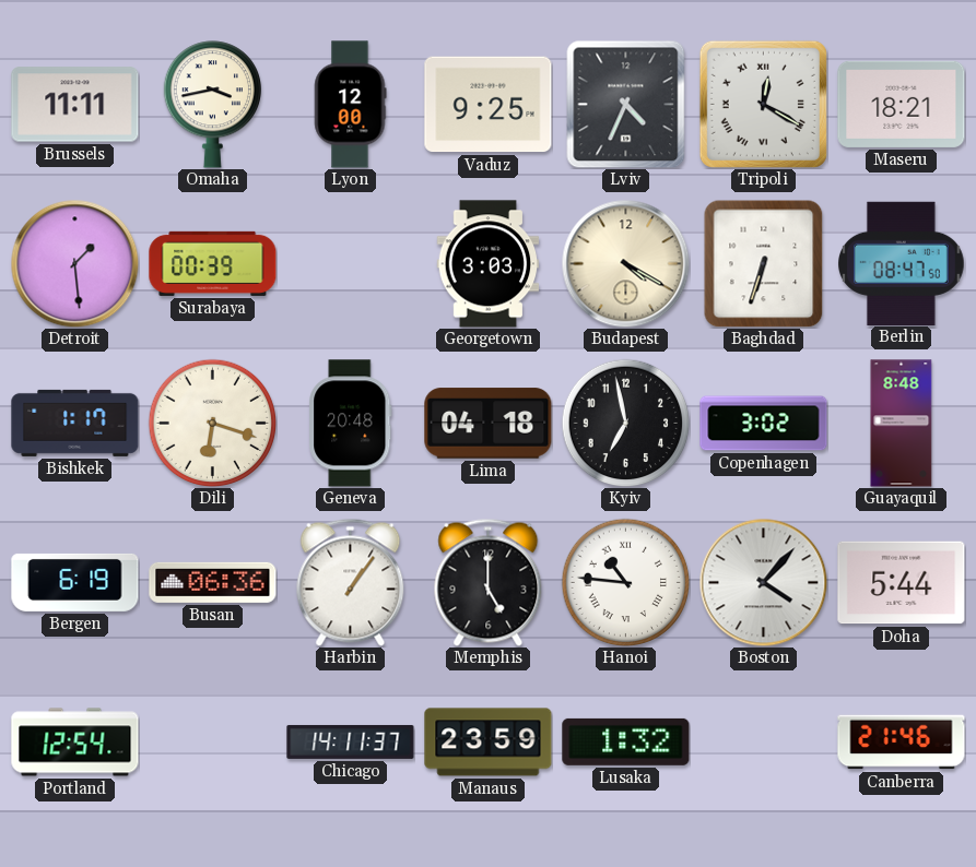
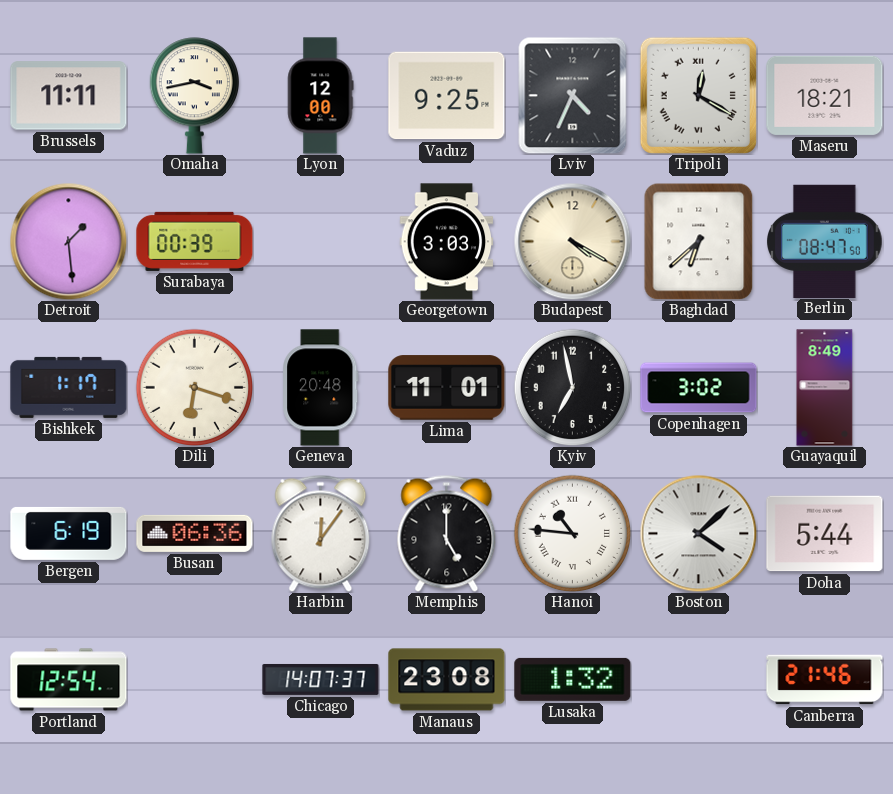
Baghdad: 6:33 -> 6:38
Lima: 04:18 -> 11:01
Guayaquil: 8:48 -> 8:49
Harbin: 1:06 -> 12:06
Boston: 4:07 -> 4:08
Chicago: 14:11 -> 14:07
Manaus: 23:59 -> 23:08
